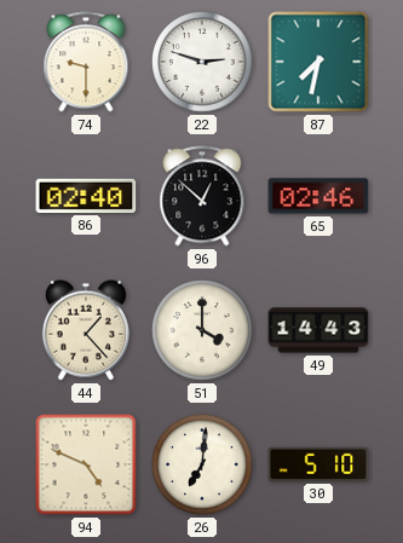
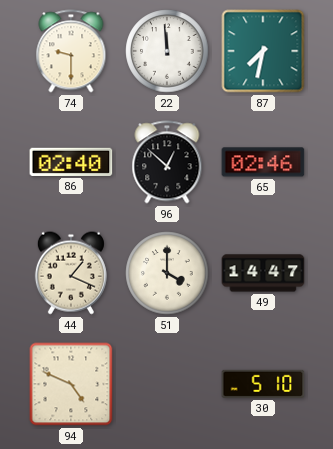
22: 2:48 -> 11:59
44: 1:23 -> 1:19
49: 14:43 -> 14:47
26: 7:01 -> none
